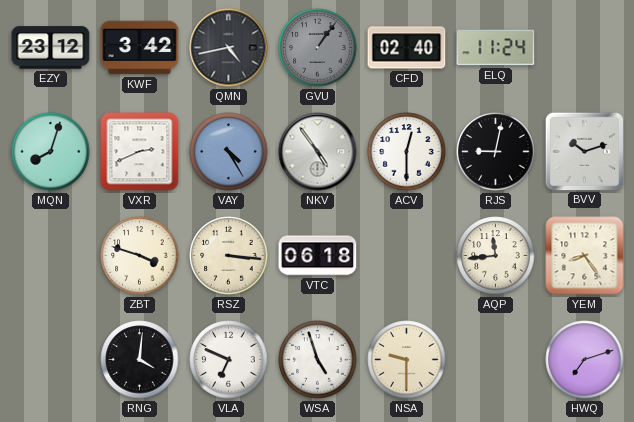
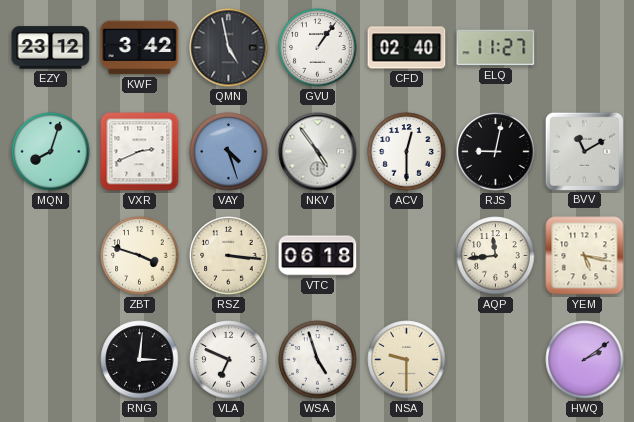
QMN: 4:43 -> 4:58
GVU dial: grey -> white
ELQ: 11:24 -> 11:27
VAY: 4:25 -> 4:27
BVV: 10:12 -> 11:10
YEM: 8:24 -> 5:17
RNG: 4:01 -> 3:01
HWQ: 7:12 -> 2:09
